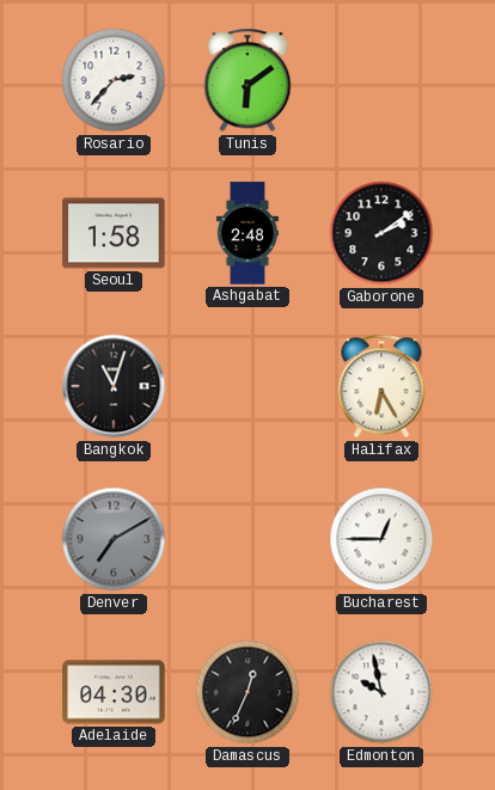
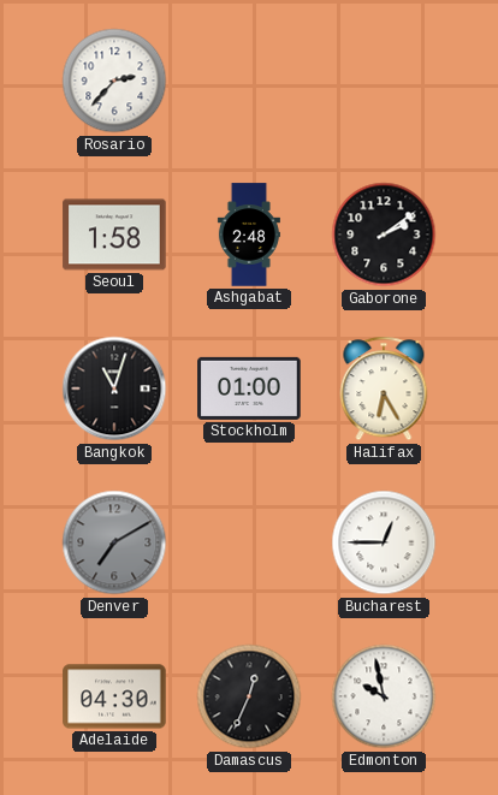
Tunis: 6:09 -> none
Stockholm: none -> 01:00
